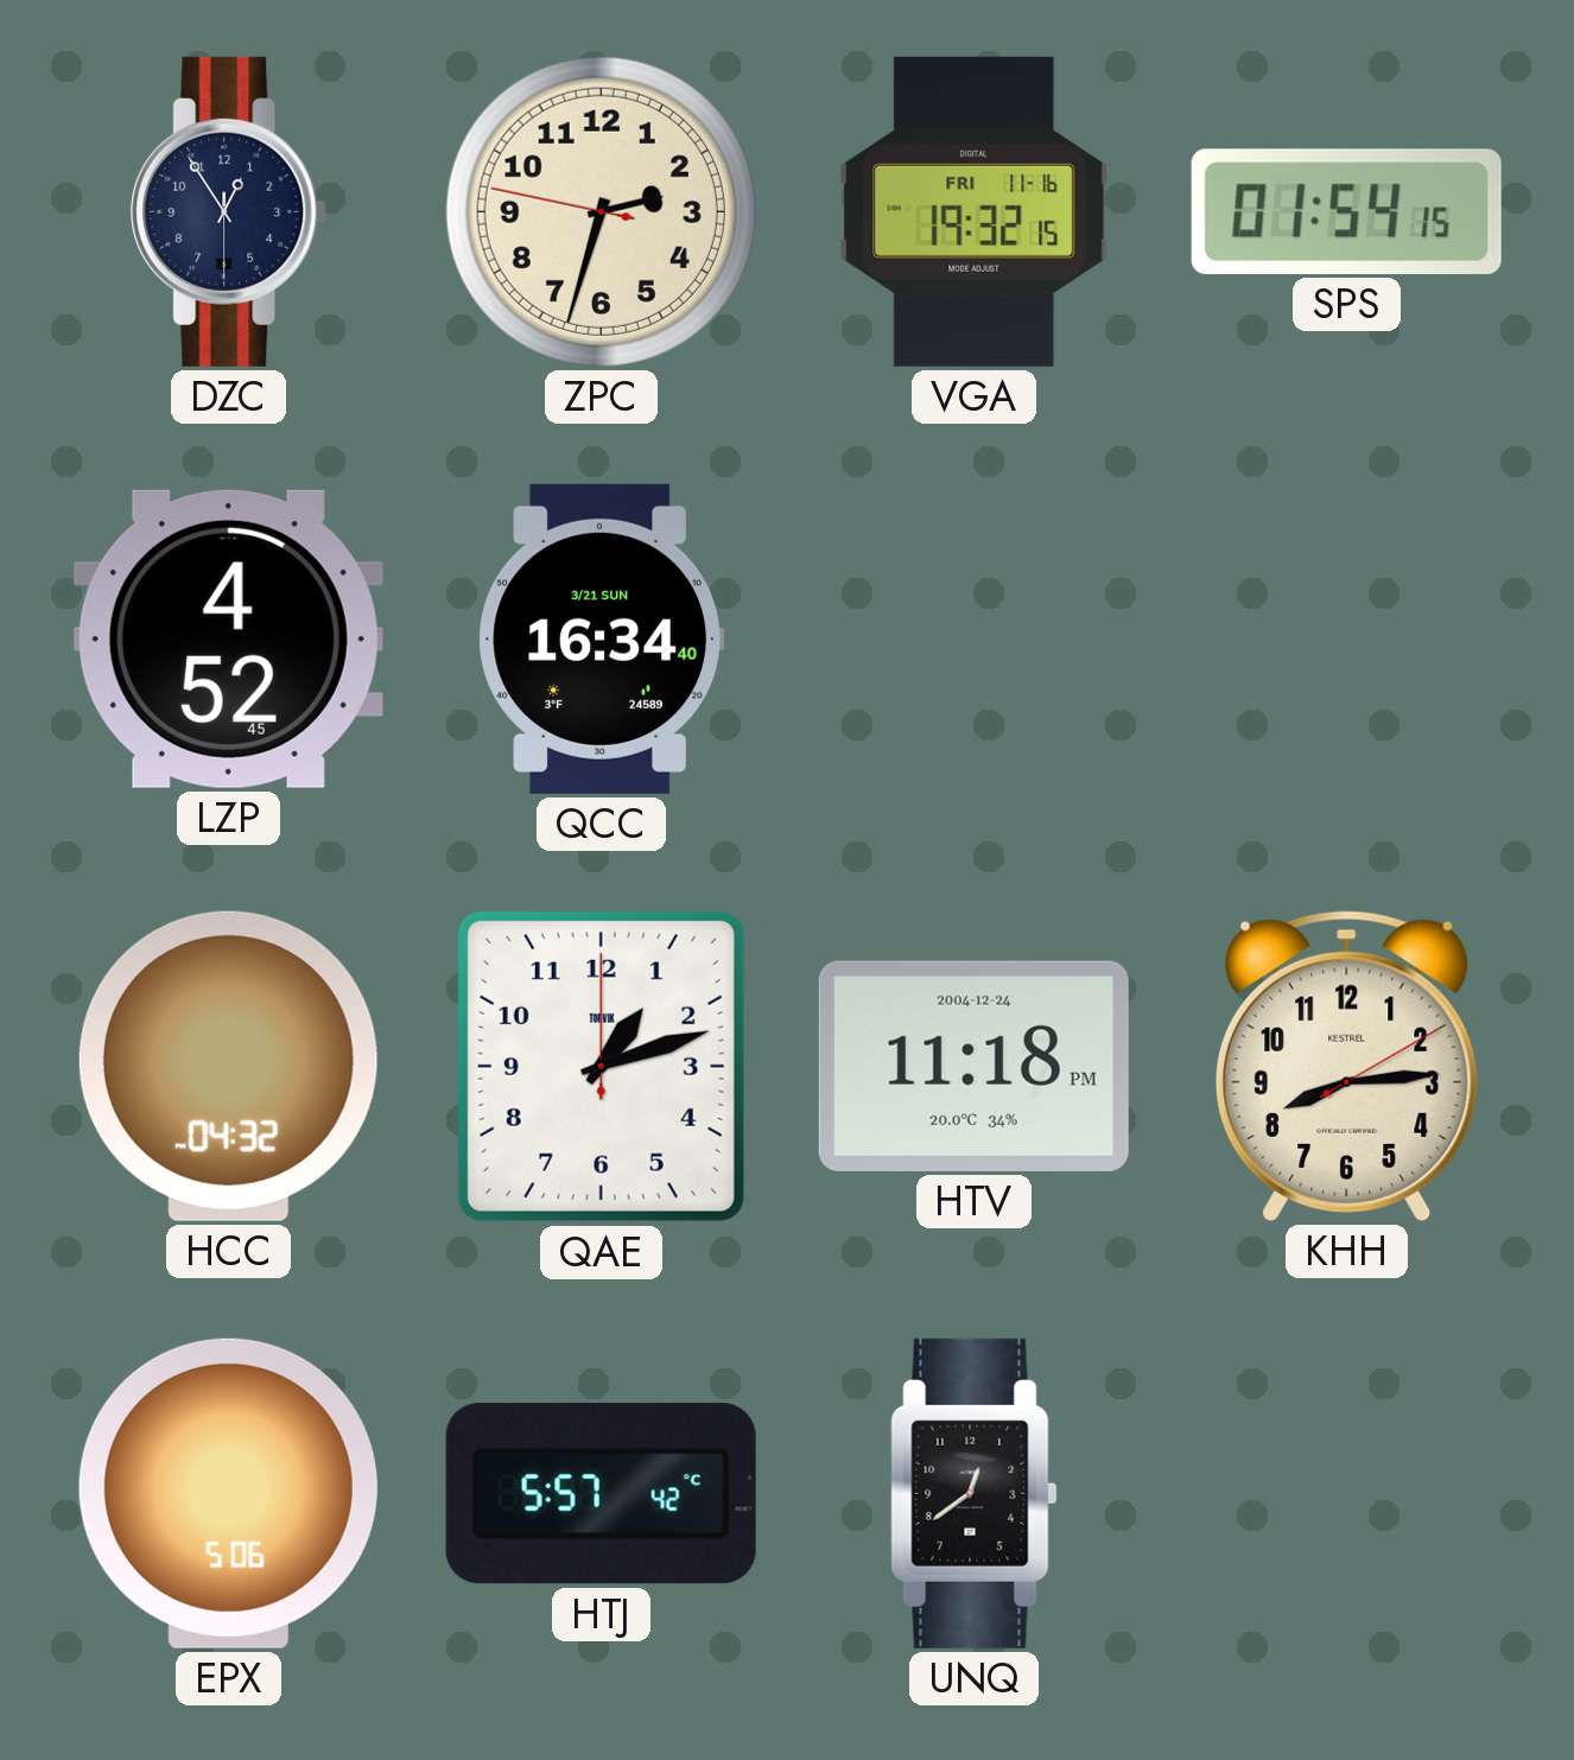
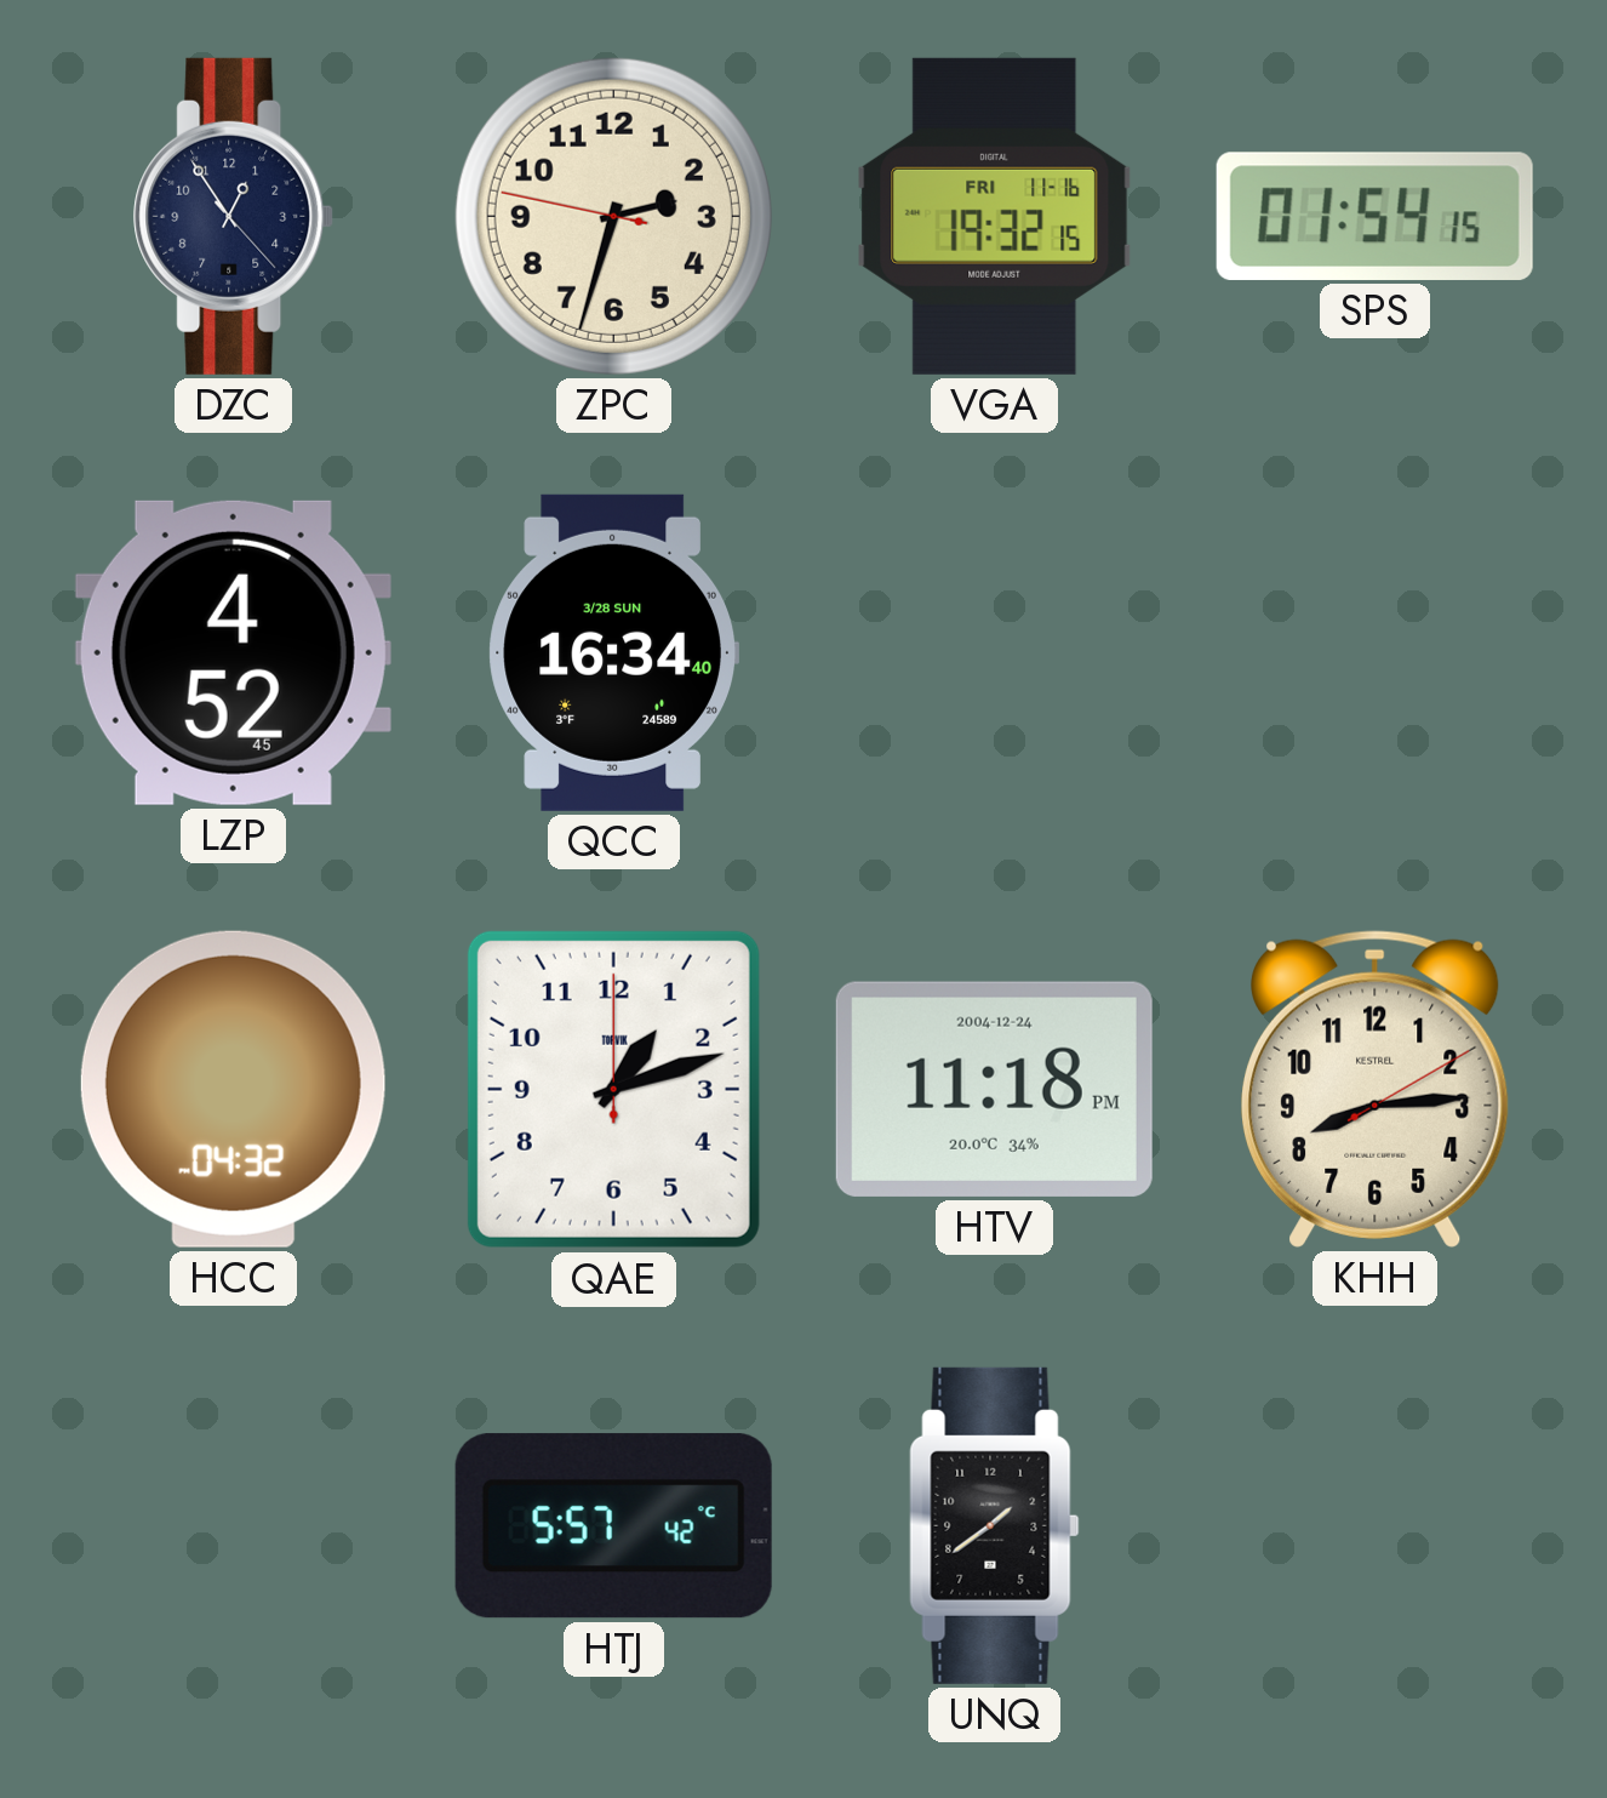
DZC: 12:54:30 -> 12:54:23
QCC date: 3/21 SUN -> 3/28 SUN
EPX: 5:06 -> none
UNQ: 12:39 -> 1:39
